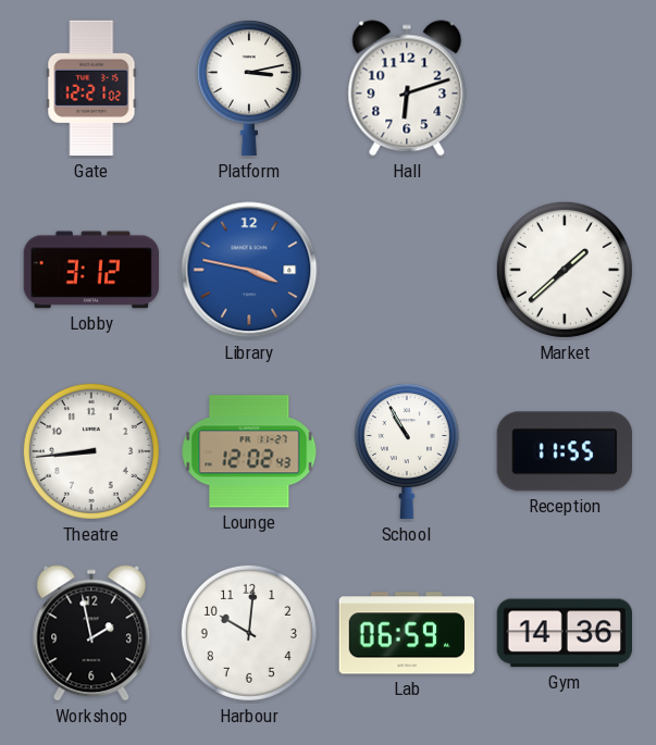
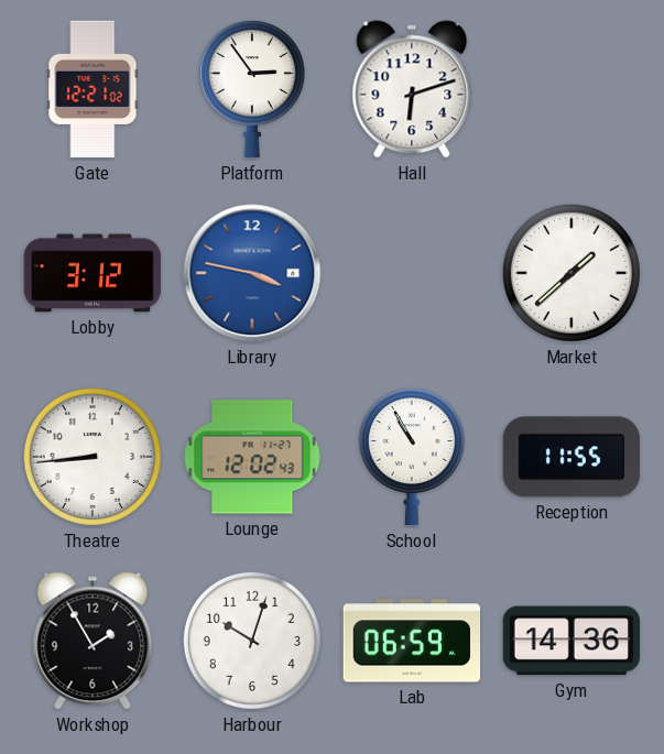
Platform: 3:13 -> 2:54
Workshop: 1:58 -> 1:55
Harbour: 10:01 -> 10:03
